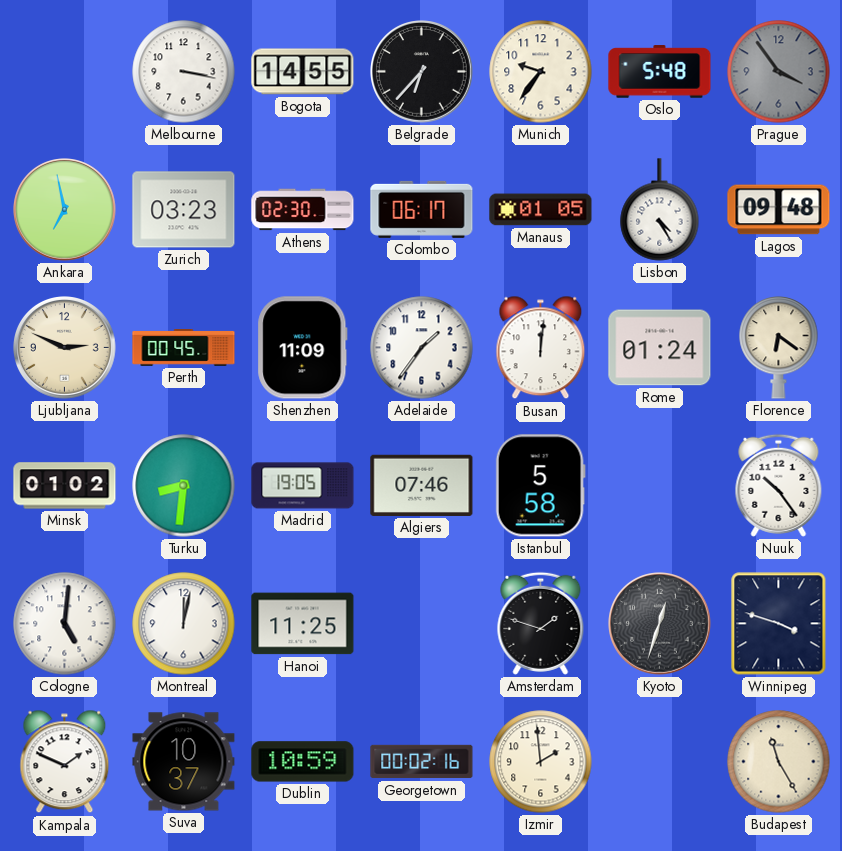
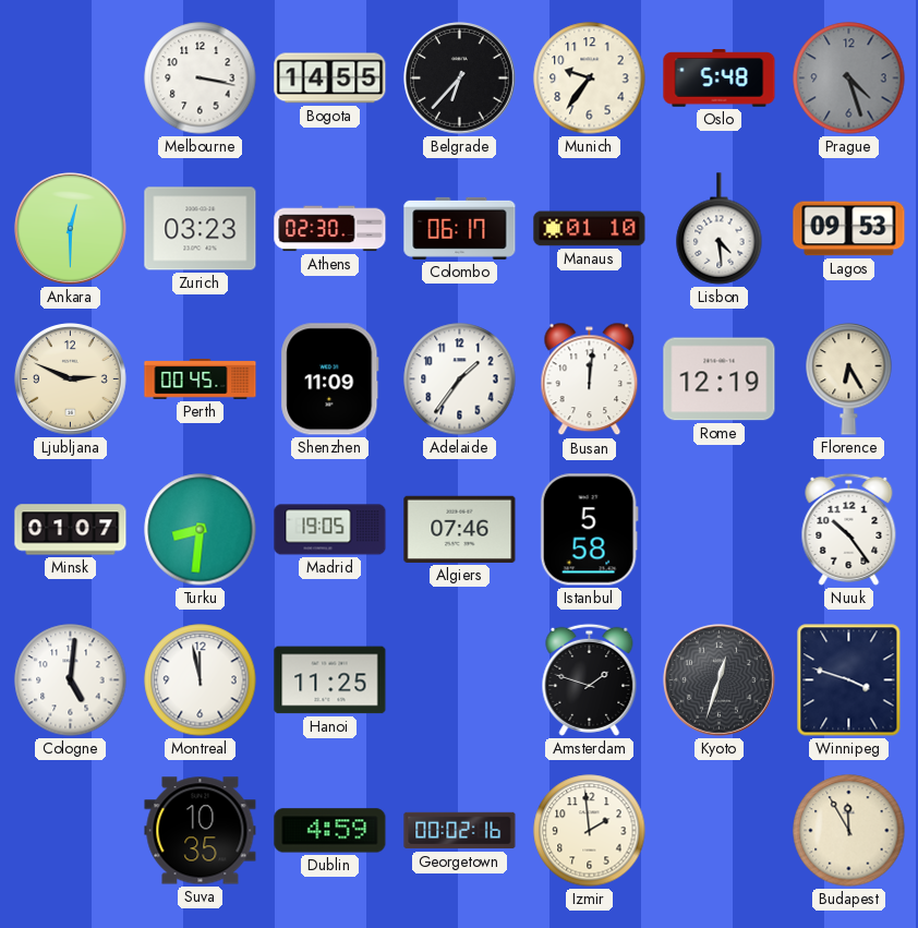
Prague: 3:54 -> 4:27
Ankara: 6:58 -> 12:30
Manaus: 01:05 -> 01:10
Lisbon: 4:25 -> 4:29
Lagos: 09:48 -> 09:53
Rome: 01:24 -> 12:19
Florence: 6:21 -> 6:25
Minsk: 01:02 -> 01:07
Montreal: 12:02 -> 11:58
Kampala: 1:49 -> none
Suva: 10:37 -> 10:35
Dublin: 10:59 -> 4:59
Budapest: 11:25 -> 11:55
